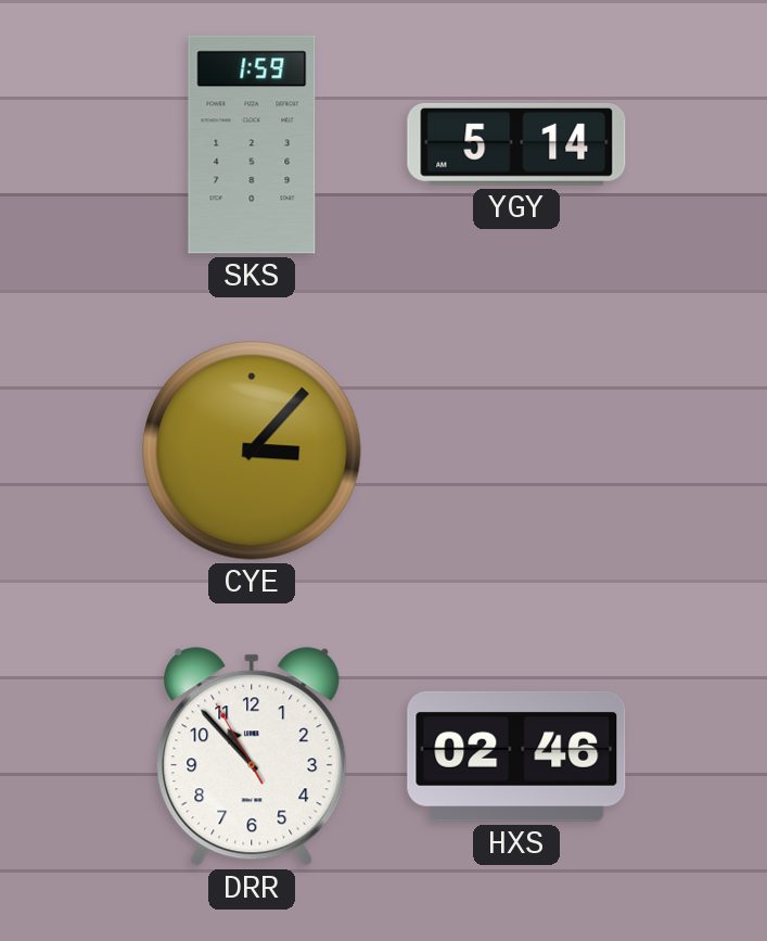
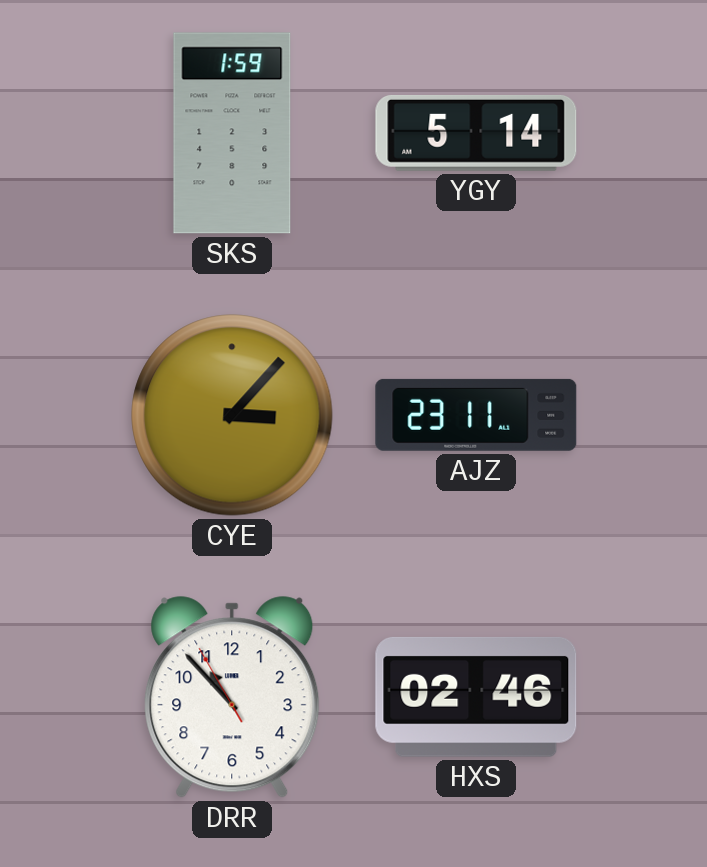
AJZ: none -> 23:11
